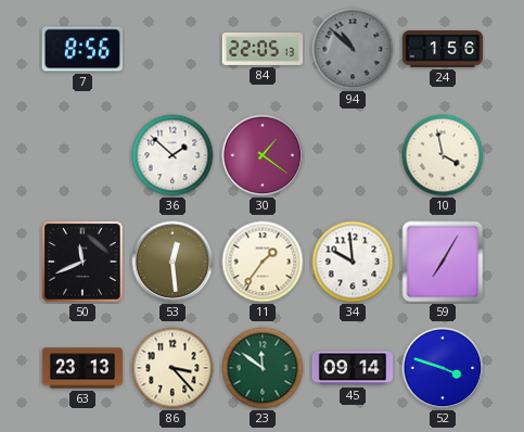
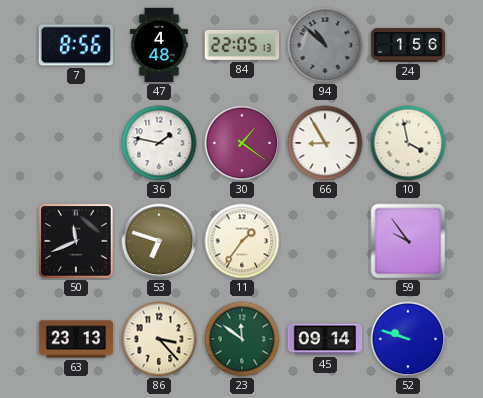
47: none -> 4:48
36: 1:52 -> 1:47
66: none -> 8:55
53: 12:29 -> 6:48
34: 9:59 -> none
59: 7:05 -> 9:54
52: 3:48 -> 9:48
